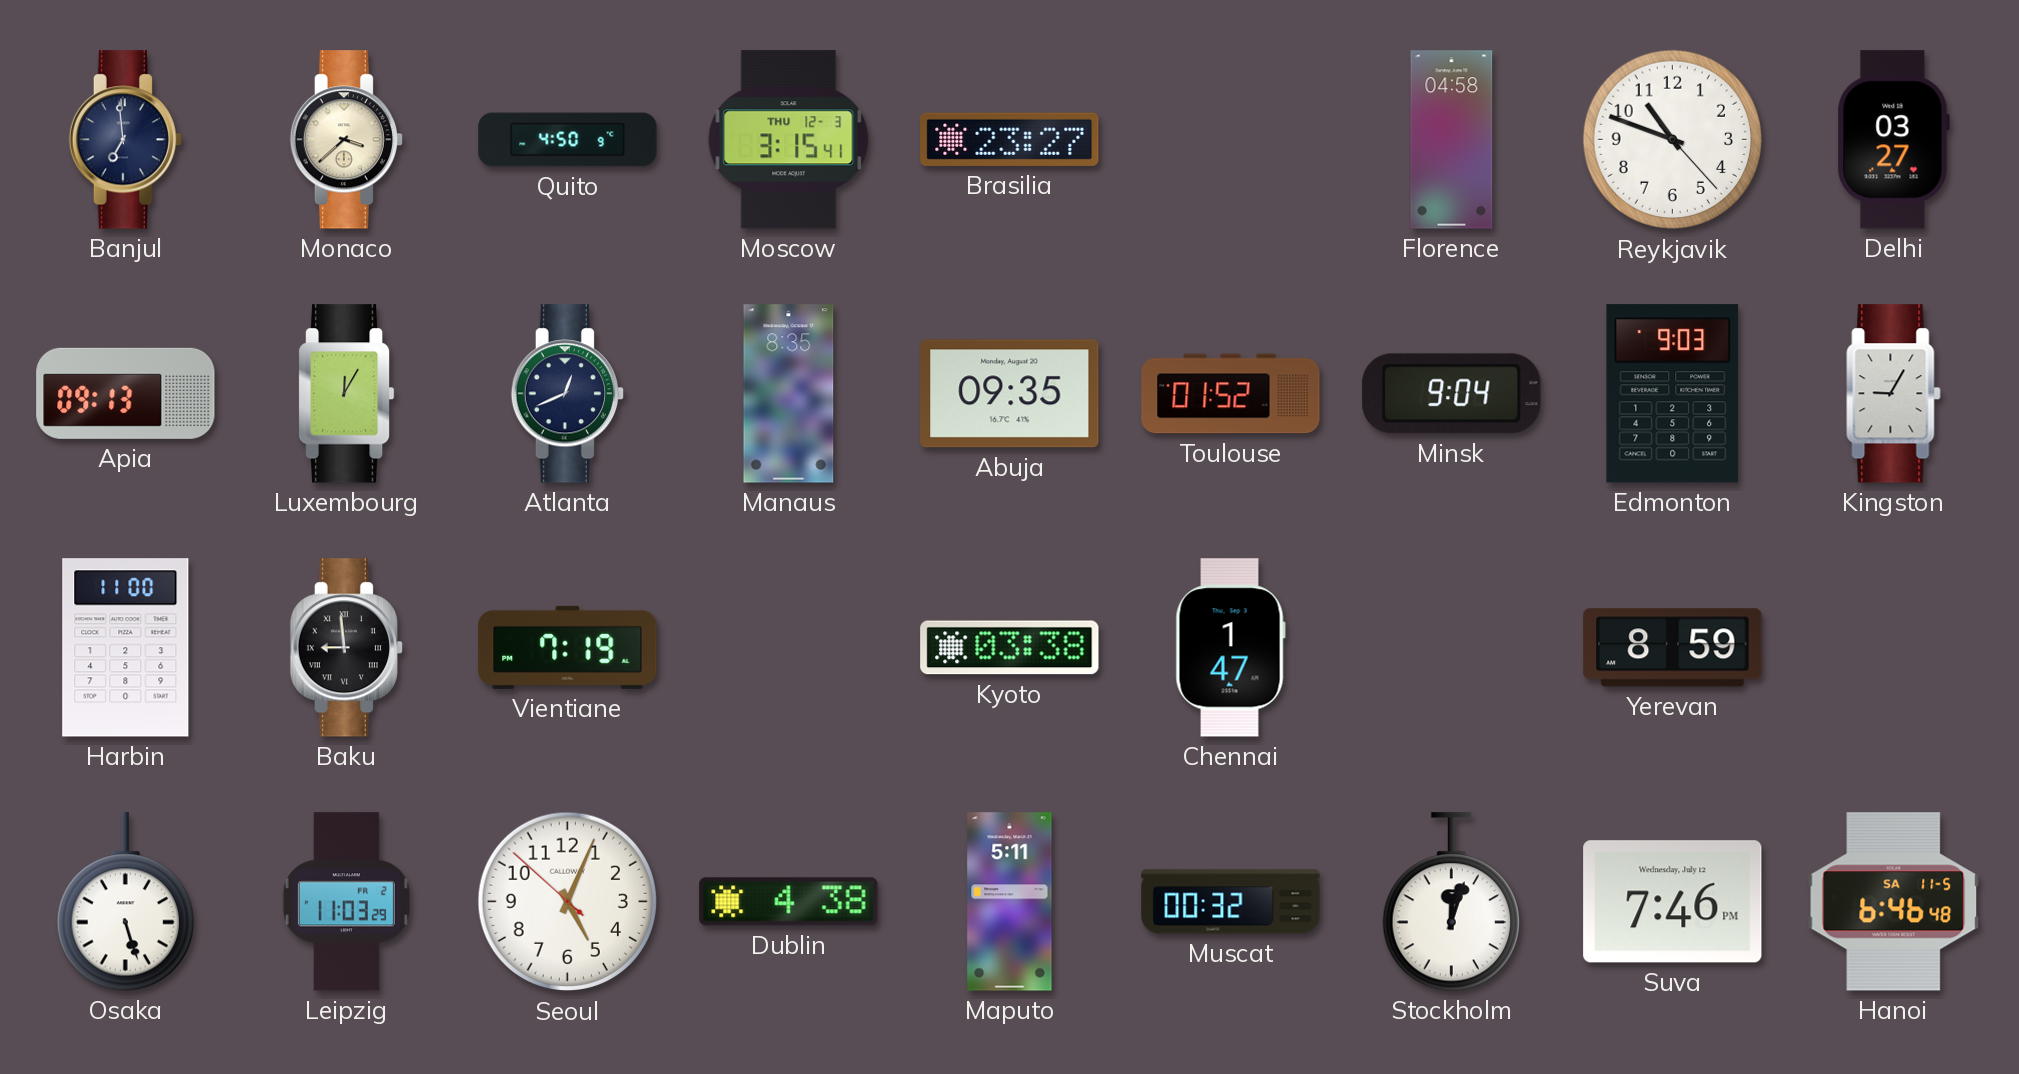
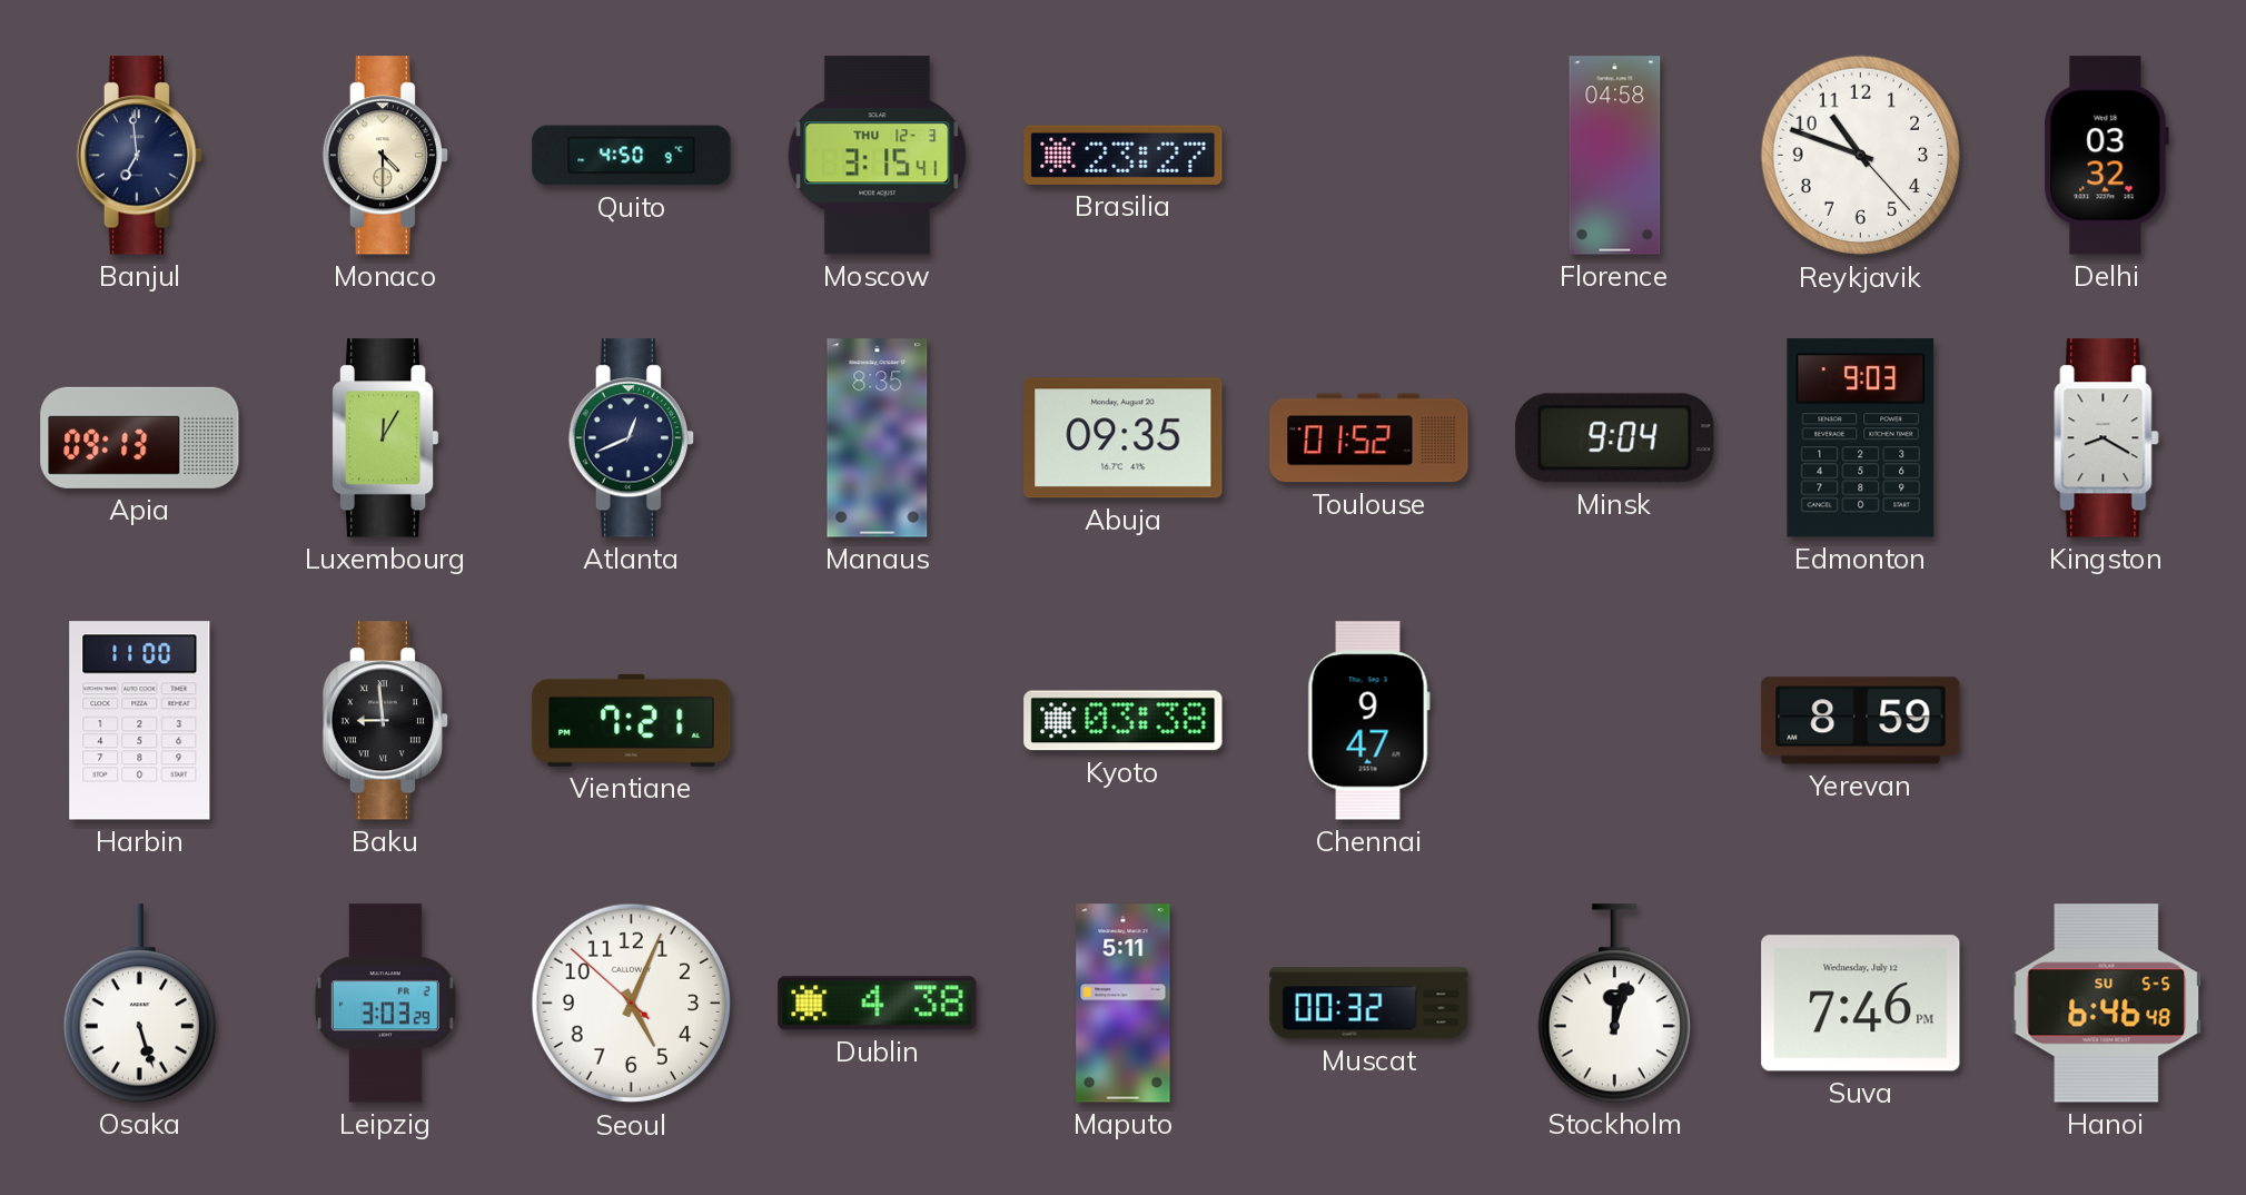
Monaco: 3:38 -> 4:30
Delhi: 03:27 -> 03:32
Kingston: 9:05 -> 8:20
Vientiane: 7:19 -> 7:21
Chennai: 1:47 -> 9:47
Leipzig: 11:03 -> 3:03
Hanoi date: SA 11-5 -> SU 5-5
